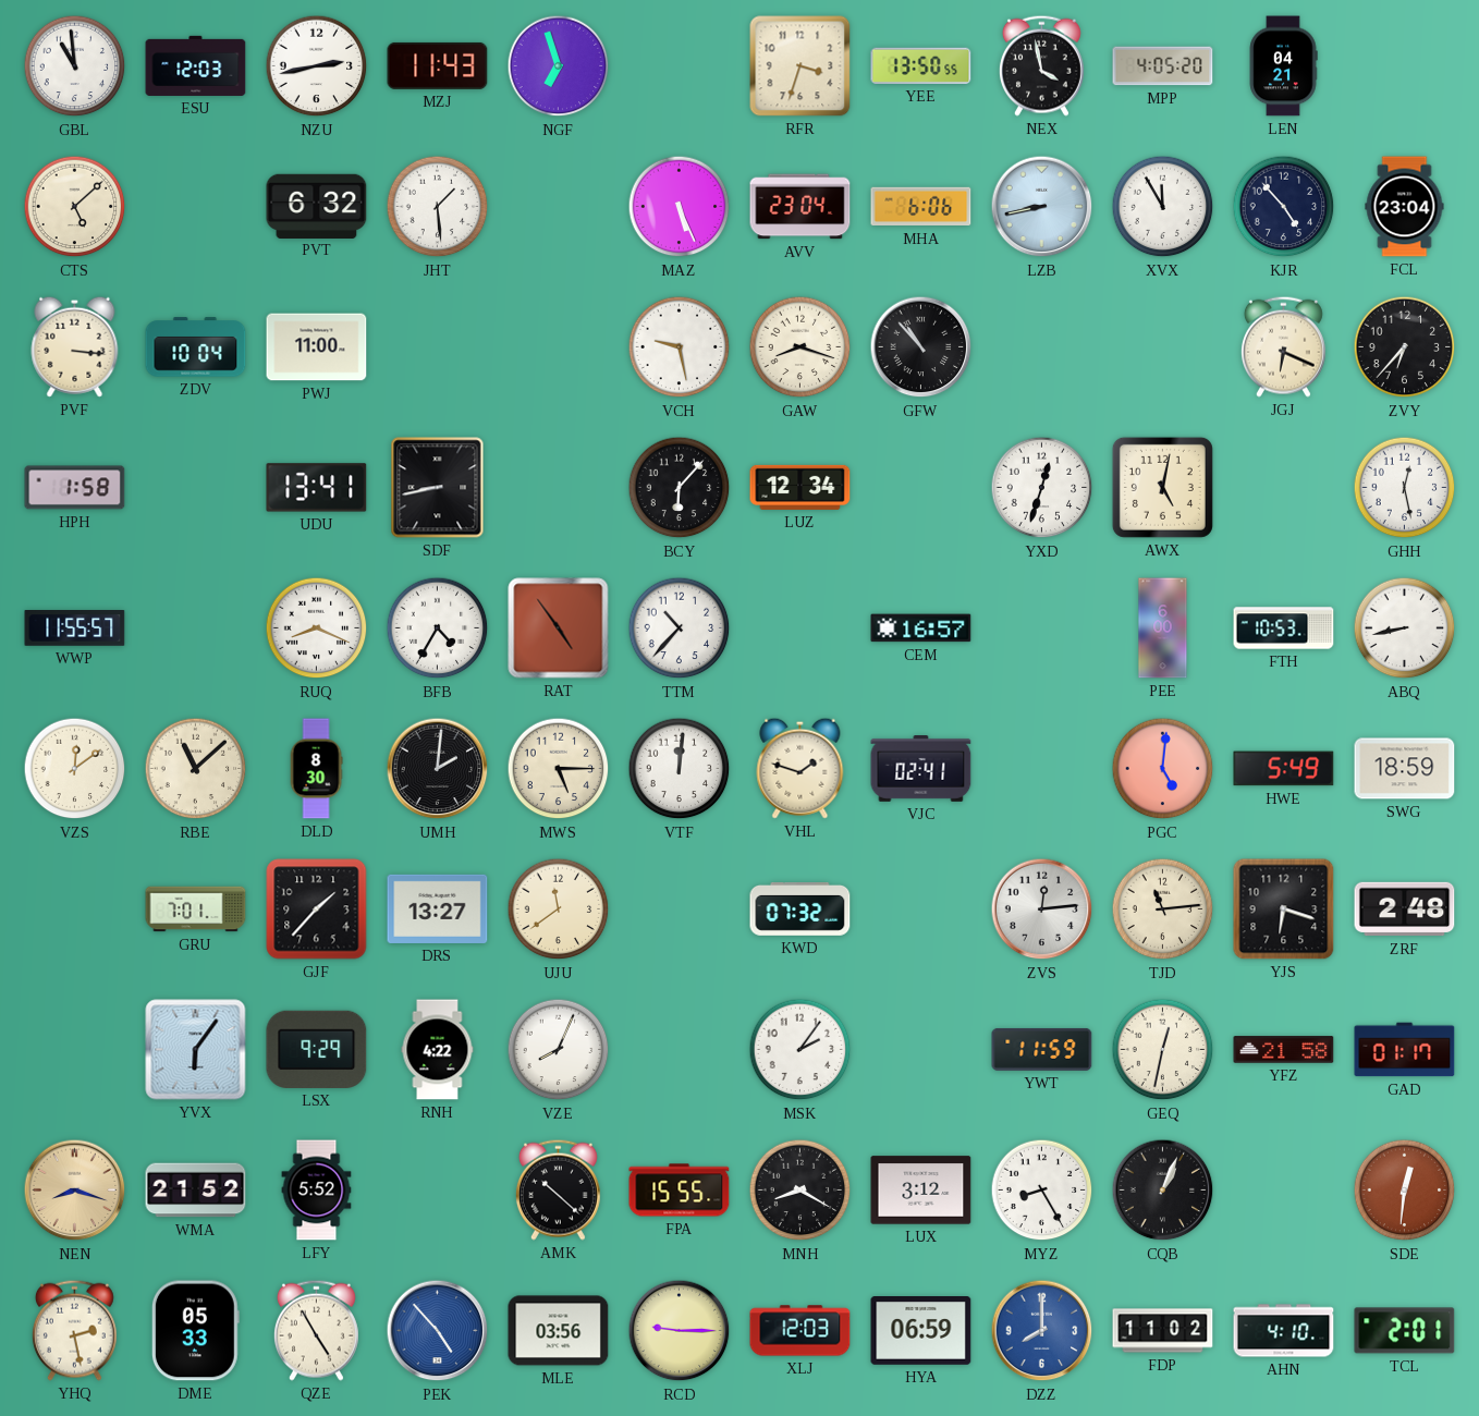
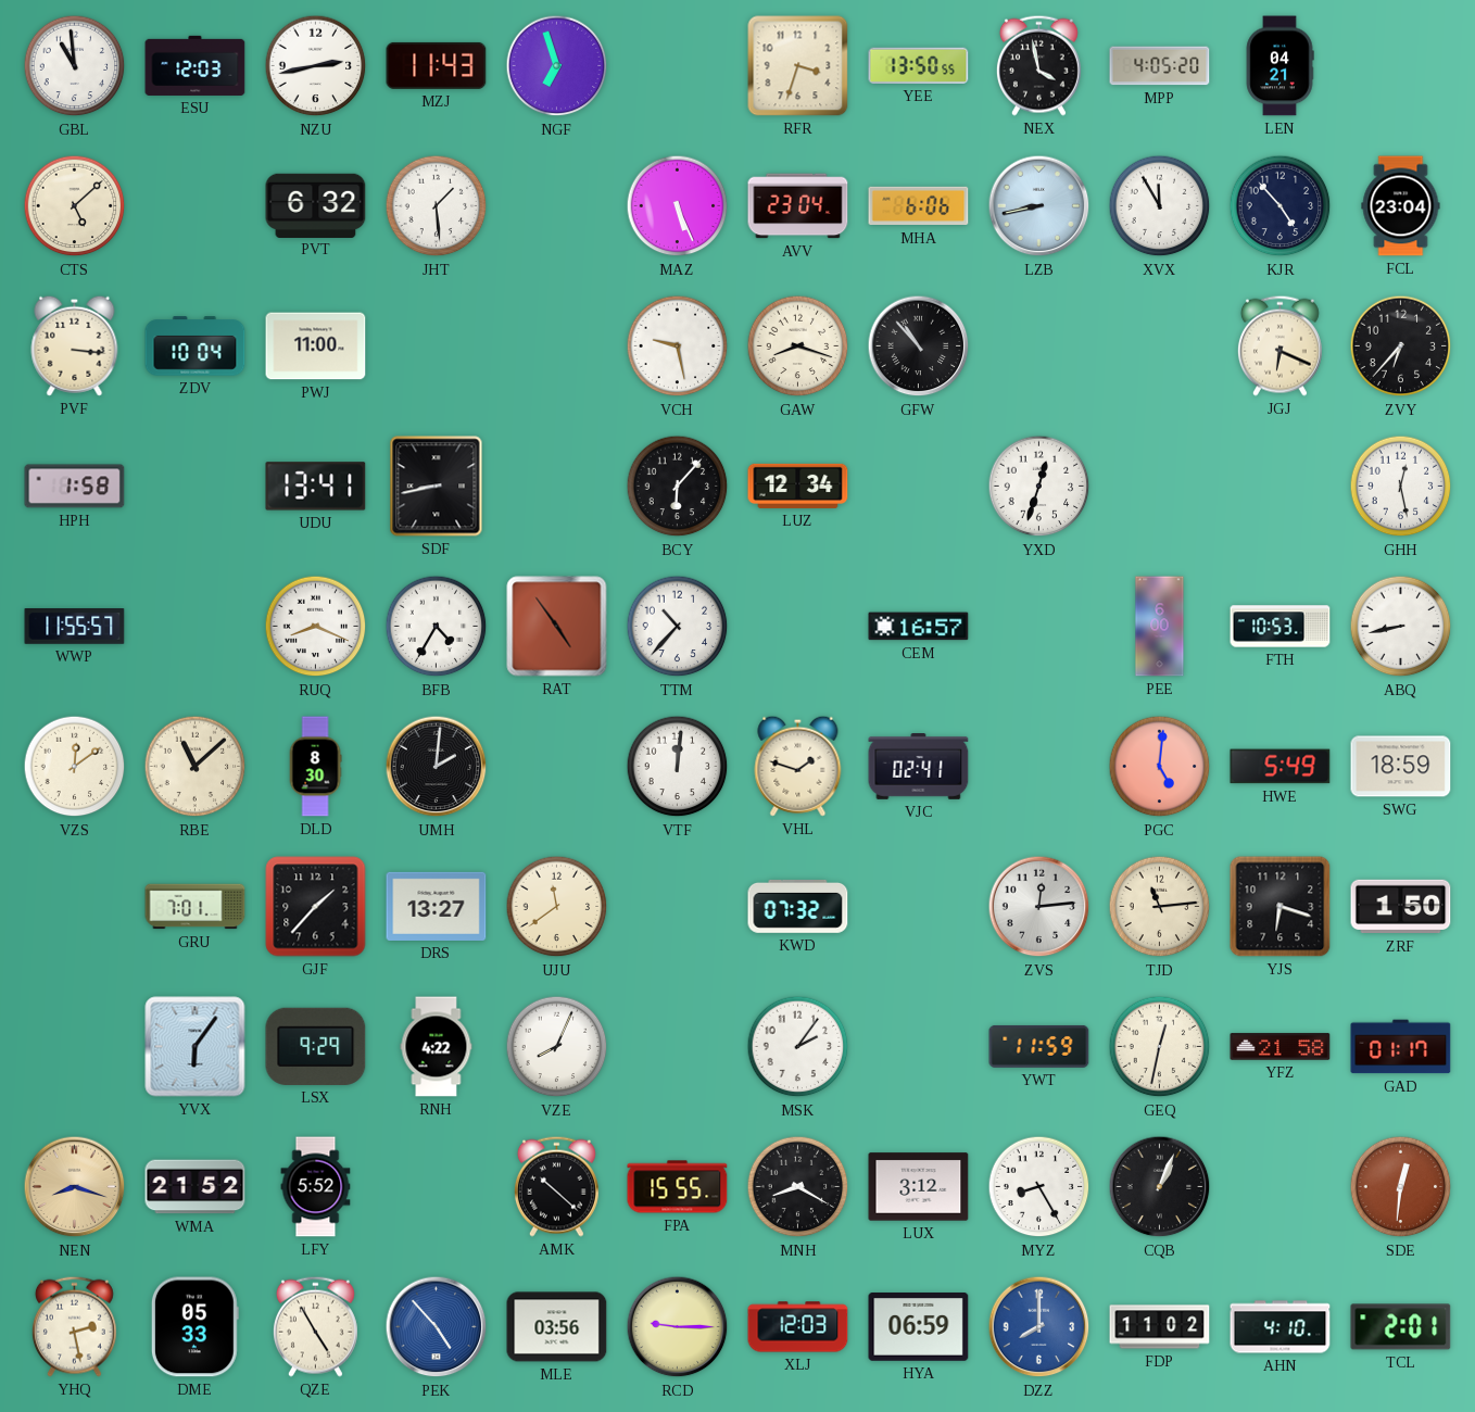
AWX: 5:02 -> none
MWS: 5:15 -> none
ZRF: 2:48 -> 1:50
